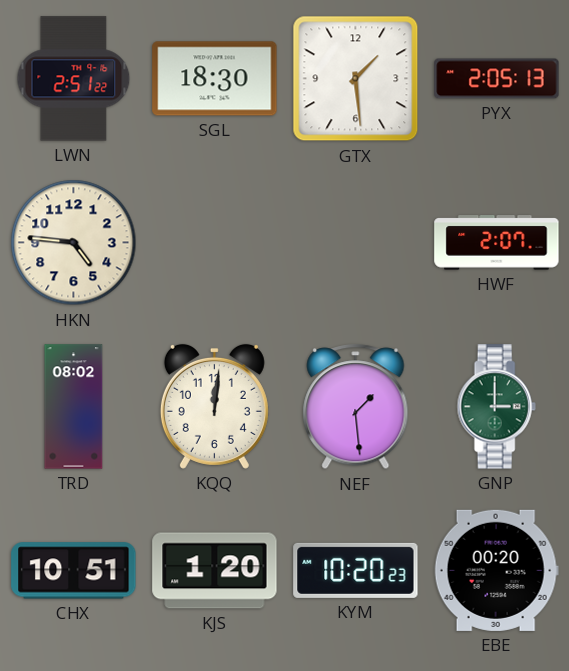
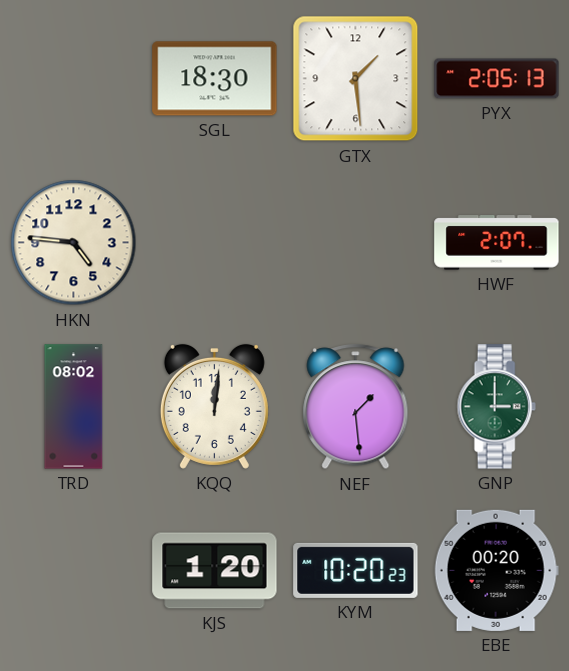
LWN: 2:51 -> none
CHX: 10:51 -> none
